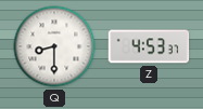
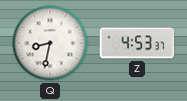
Q: 8:30 -> 8:32
